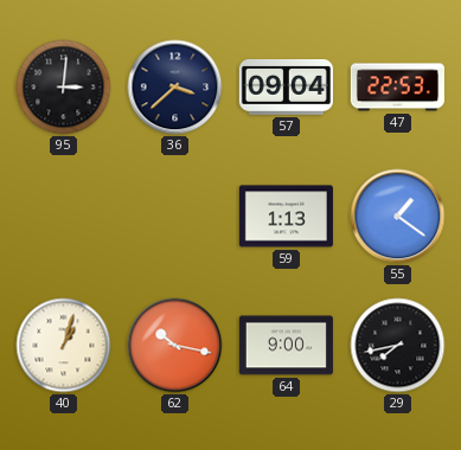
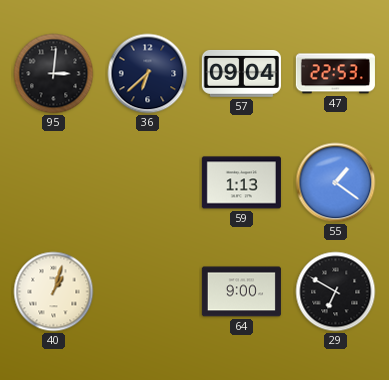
36: 3:38 -> 6:38
62: 10:17 -> none
29: 7:43 -> 6:50
